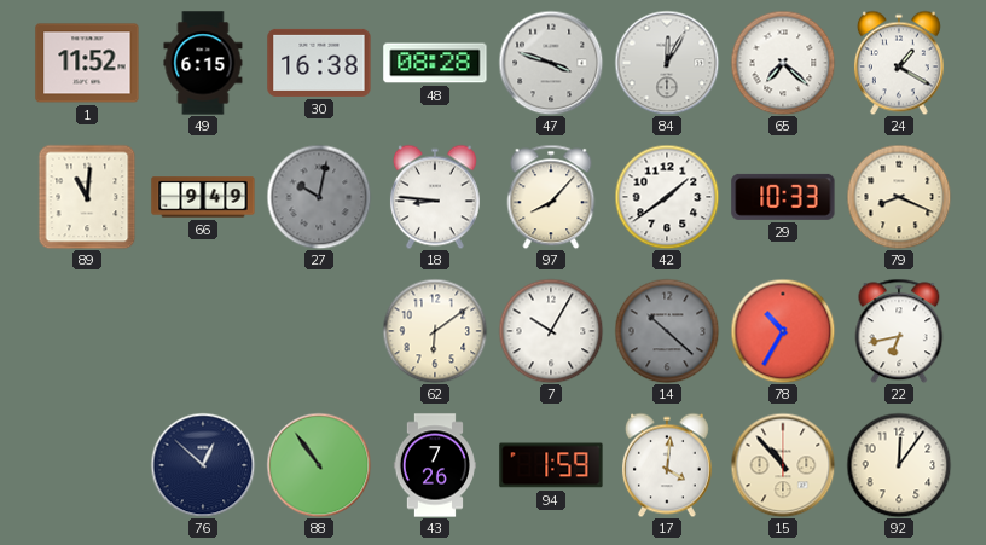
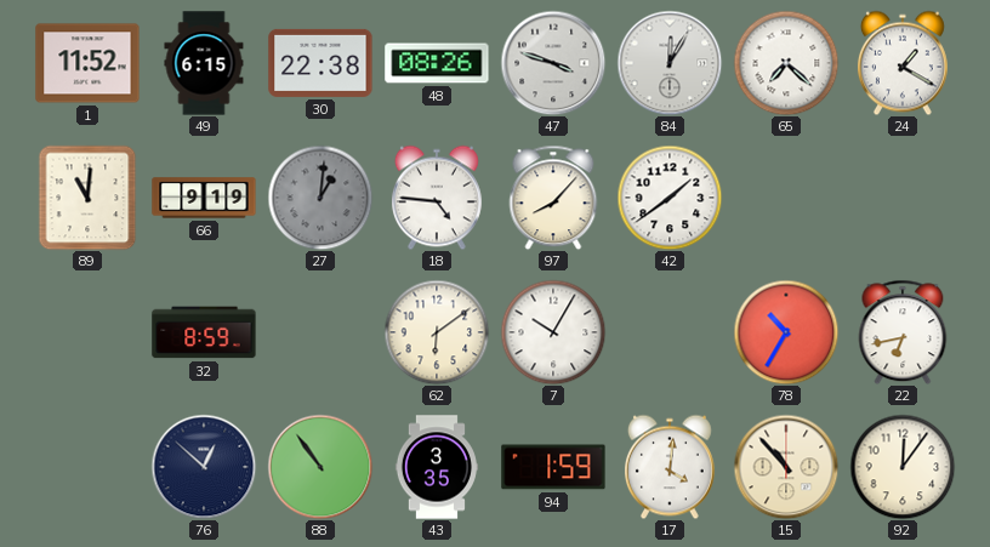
30: 16:38 -> 22:38
48: 08:28 -> 08:26
66: 9:49 -> 9:19
27: 10:02 -> 1:01
18: 8:46 -> 4:46
29: 10:33 -> none
79: 8:19 -> none
32: none -> 8:59
14: 10:22 -> none
43: 7:26 -> 3:35
